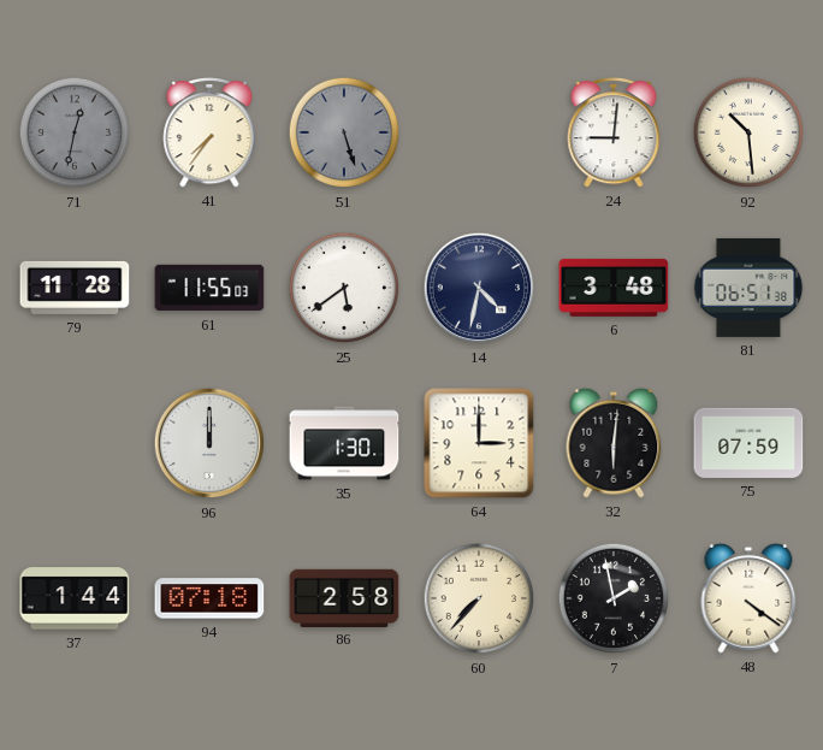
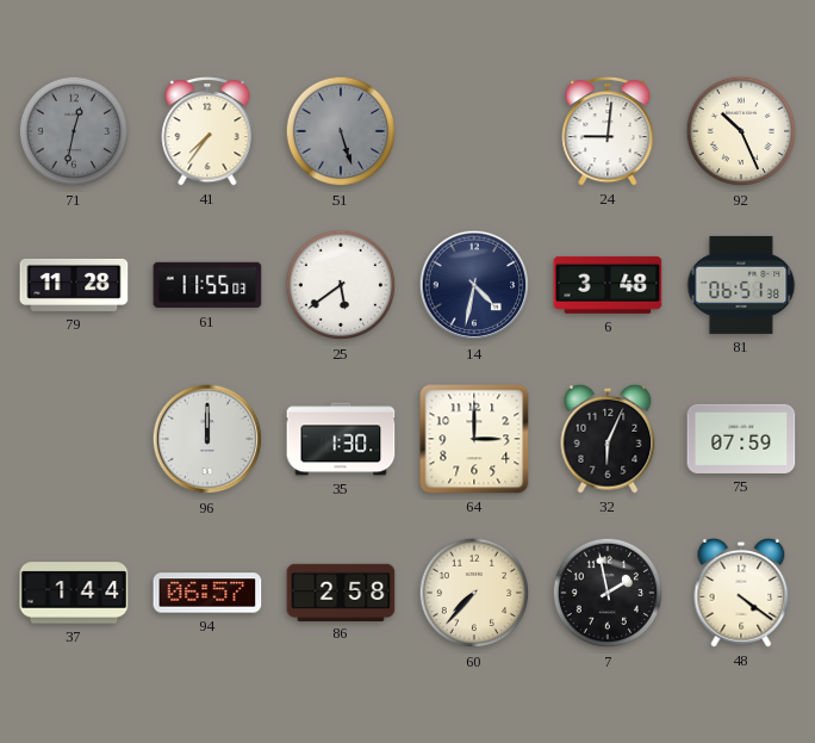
92: 10:29 -> 10:26
32: 6:01 -> 6:04
94: 07:18 -> 06:57
